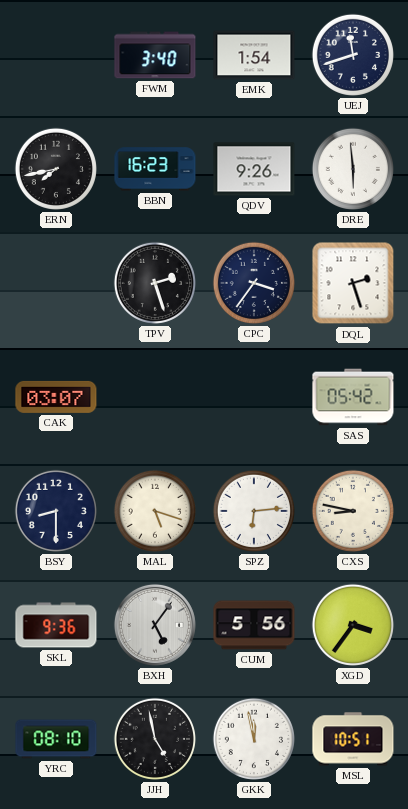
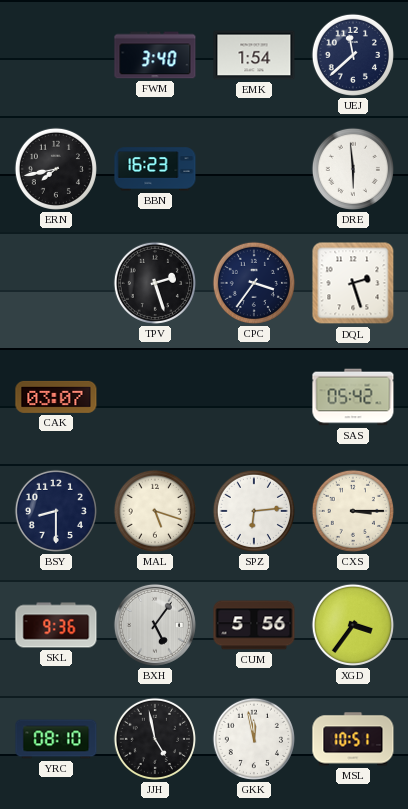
UEJ: 11:42 -> 11:38
QDV: 9:26 -> none
CXS: 8:47 -> 3:15
